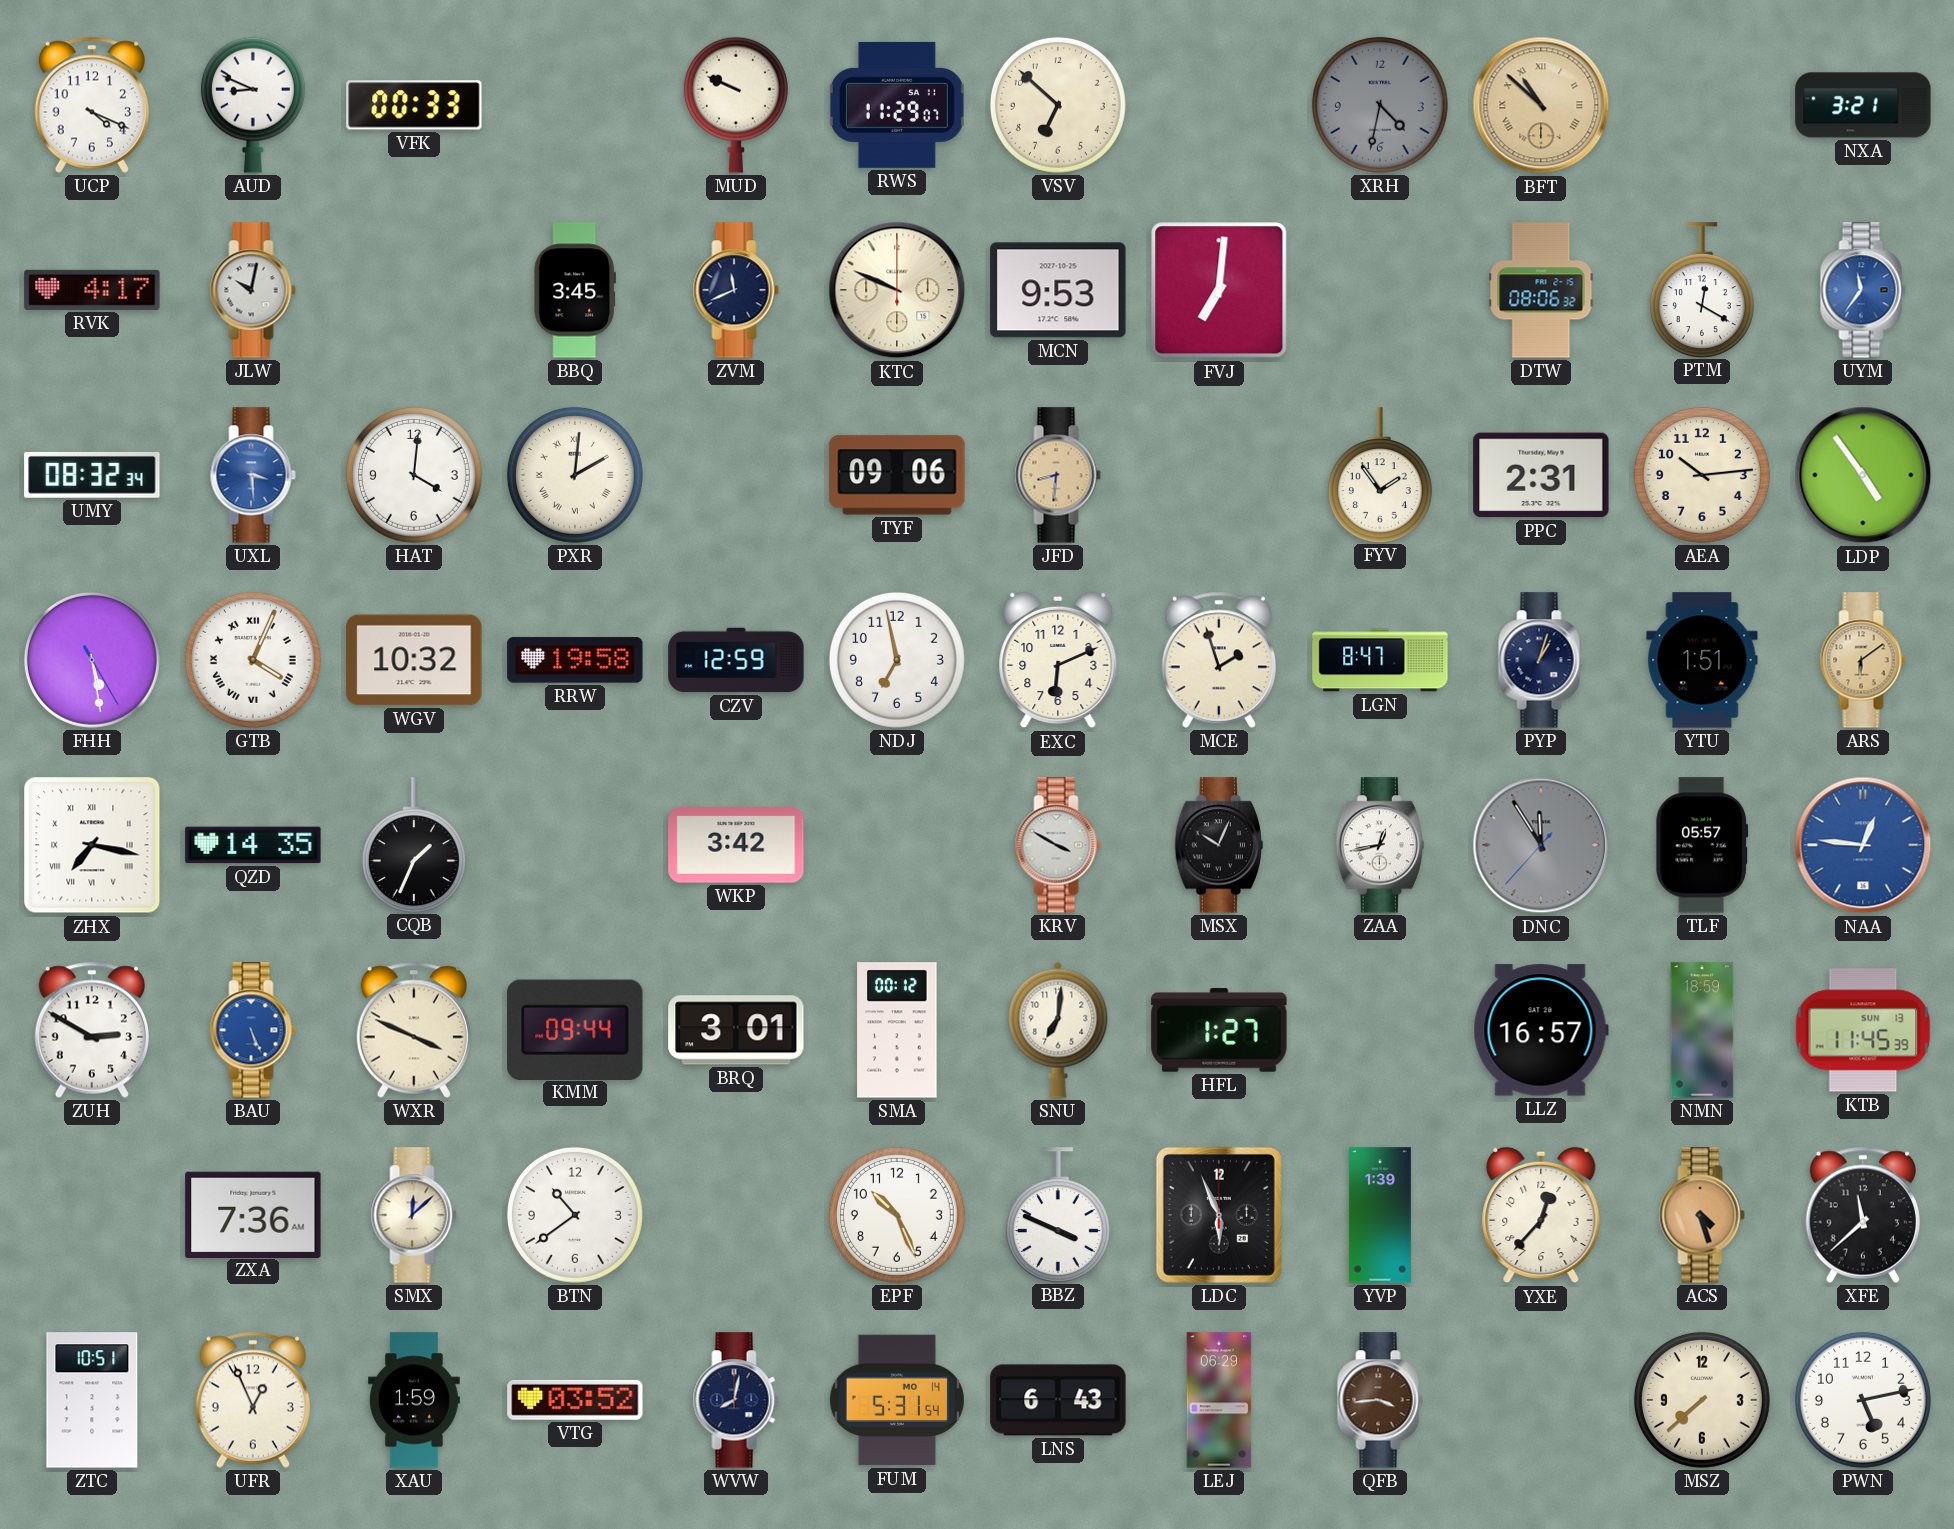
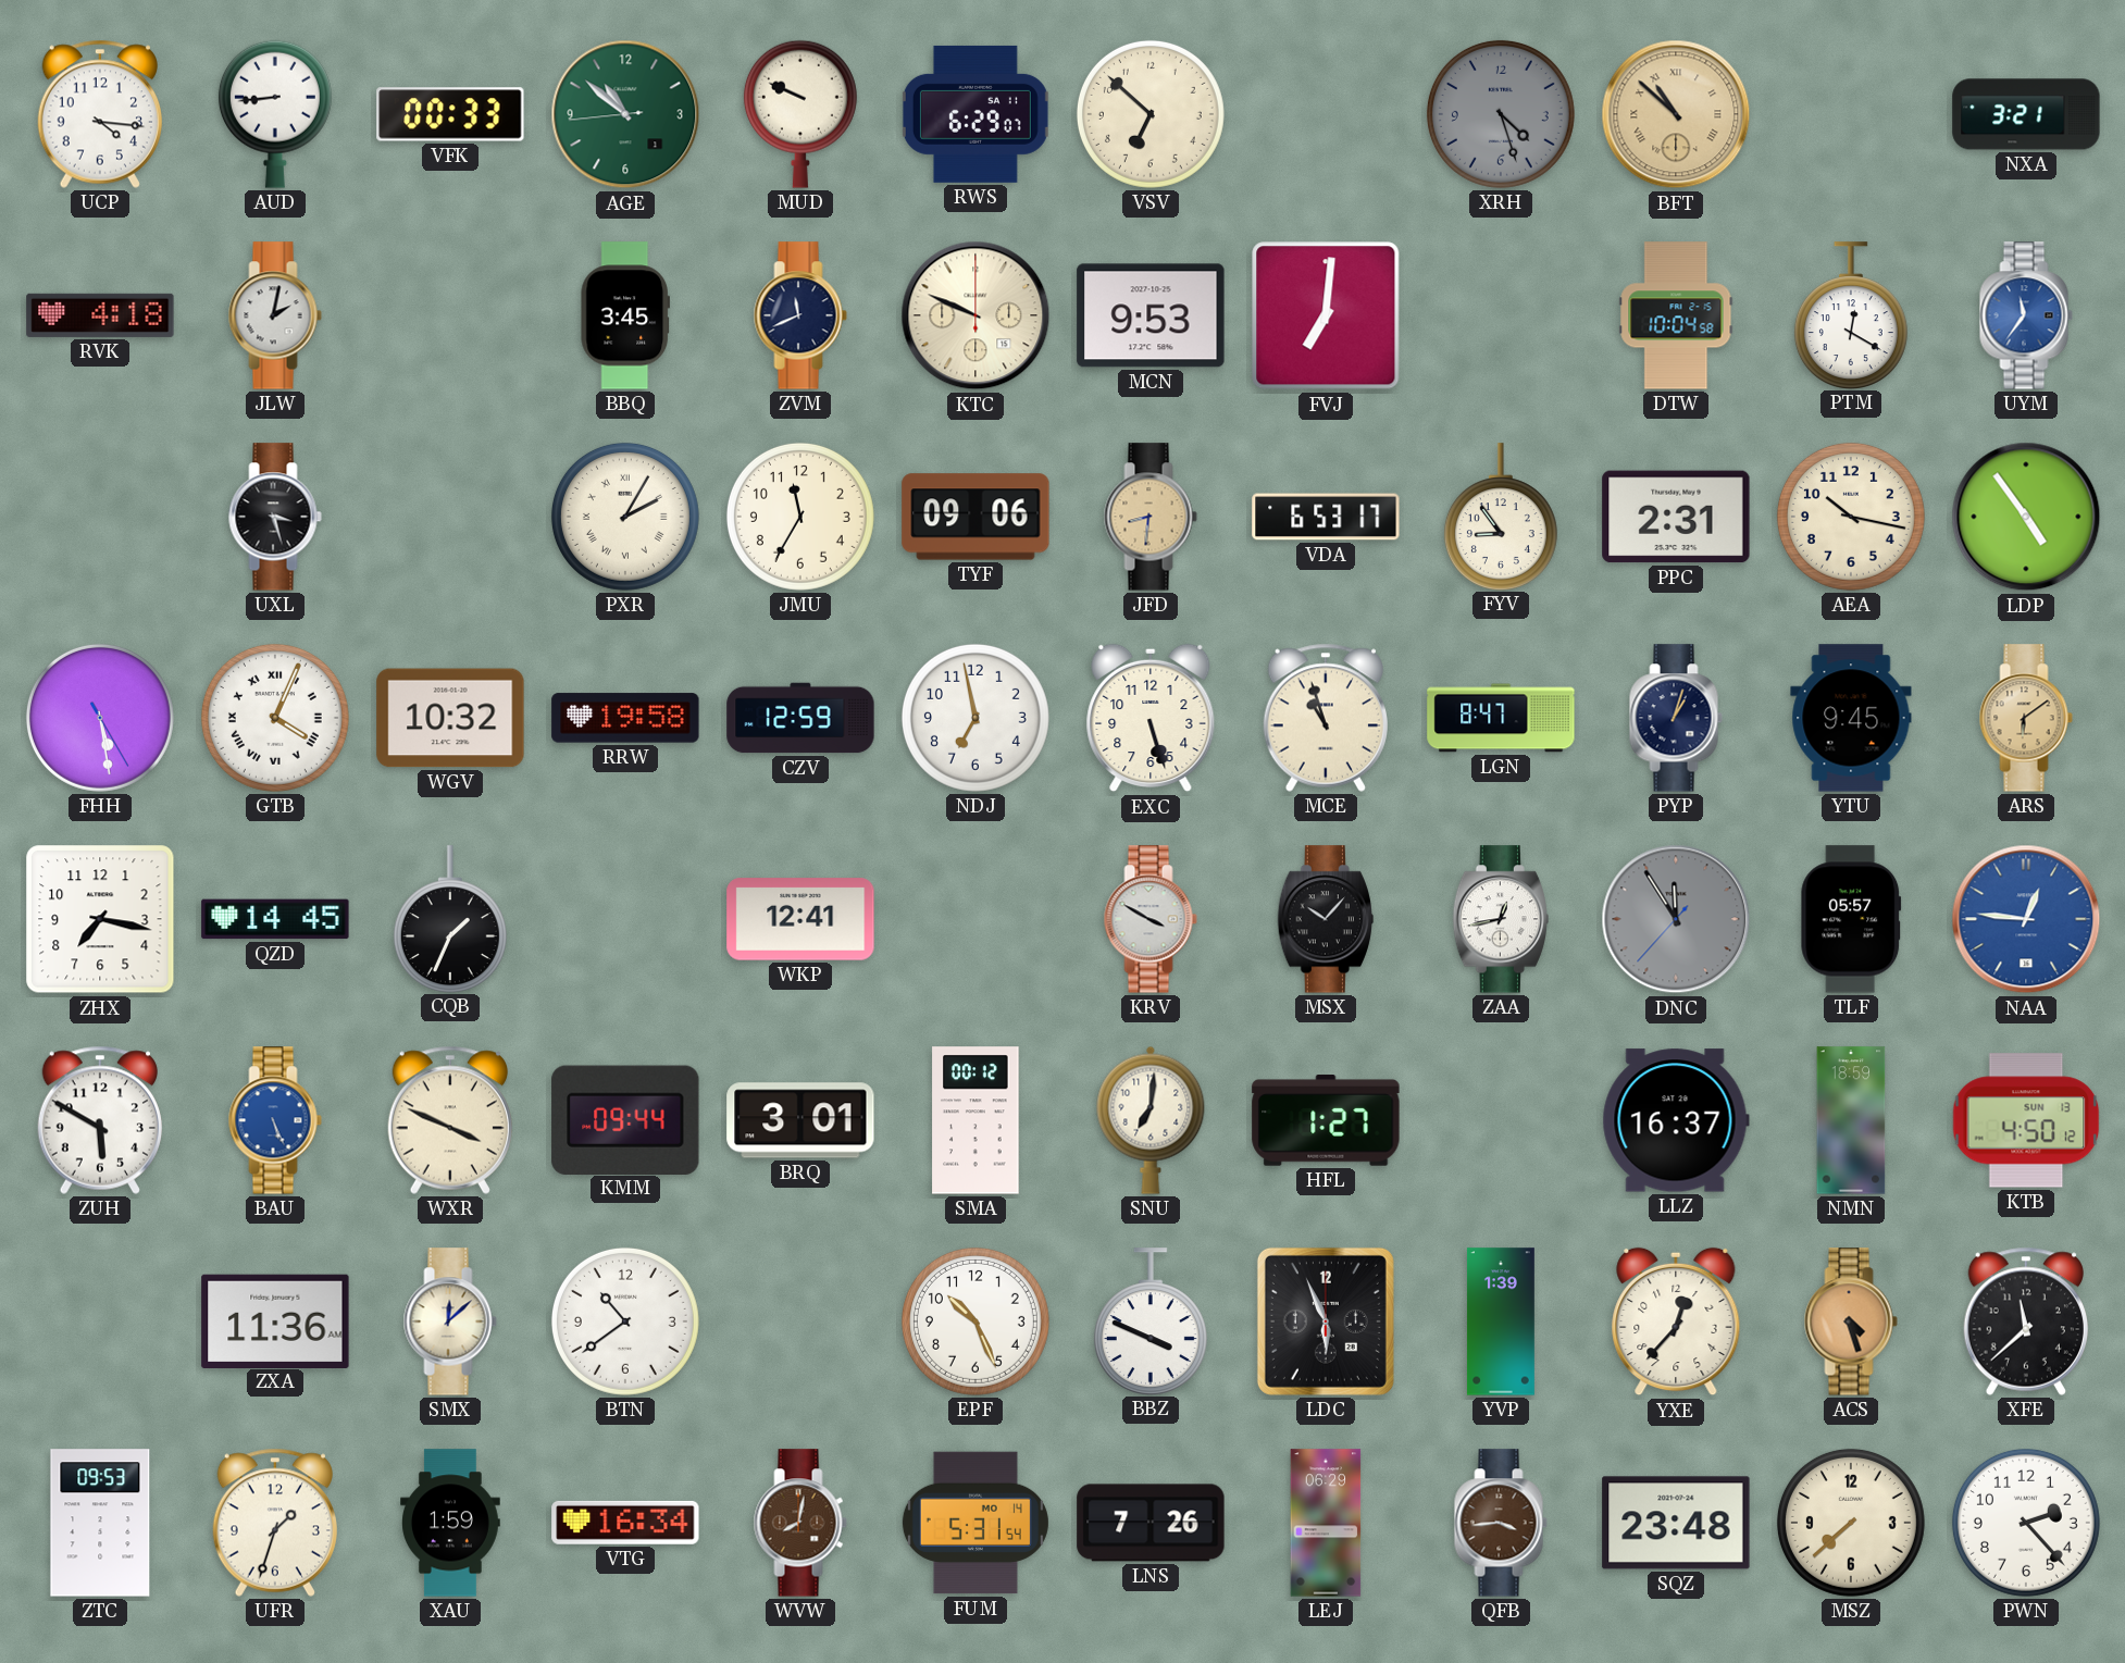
UCP: 4:19 -> 4:16
AUD: 8:49 -> 8:44
AGE: none -> 10:51
RWS: 11:29 -> 6:29
XRH: 4:32 -> 4:27
RVK: 4:17 -> 4:18
JLW: 10:02 -> 2:02
DTW: 08:06 -> 10:04
UMY: 08:32 -> none
UXL: 3:29 -> 3:27
UXL dial: blue -> black
HAT: 4:01 -> none
PXR: 2:01 -> 2:05
JMU: none -> 11:35
VDA: none -> 6:53
FYV: 1:54 -> 8:54
AEA: 10:14 -> 10:17
EXC: 6:11 -> 5:27
MCE: 1:57 -> 10:57
YTU: 1:51 -> 9:45
ZHX numerals: Roman -> Arabic
QZD: 14:35 -> 14:45
WKP: 3:42 -> 12:41
MSX: 10:04 -> 10:07
ZUH: 2:50 -> 5:50
LLZ: 16:57 -> 16:37
KTB: 11:45 -> 4:50
ZXA: 7:36 -> 11:36
ZTC: 10:51 -> 09:53
UFR: 12:56 -> 1:33
VTG: 03:52 -> 16:34
WVW dial: navy -> brown
LNS: 6:43 -> 7:26
SQZ: none -> 23:48
PWN: 5:13 -> 2:23
